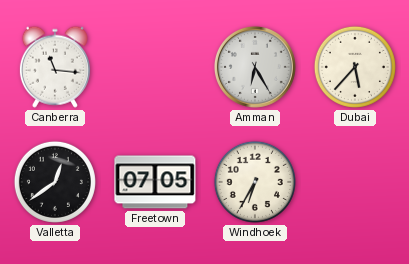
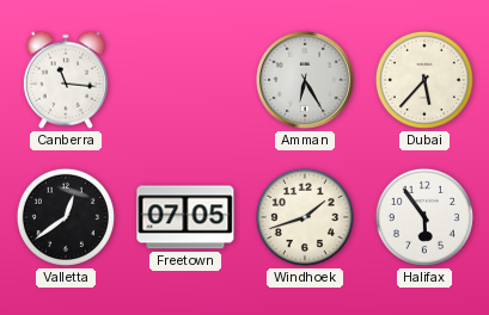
Windhoek: 6:35 -> 1:42
Halifax: none -> 5:54
